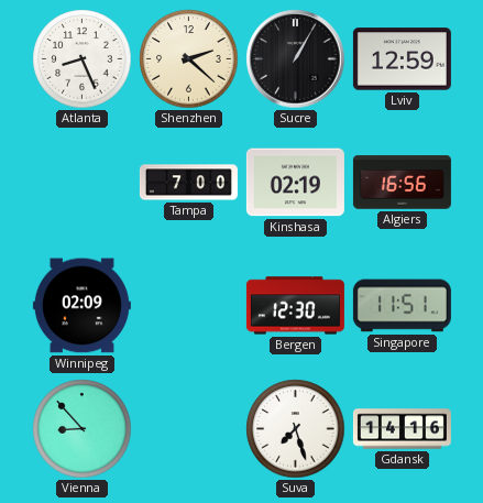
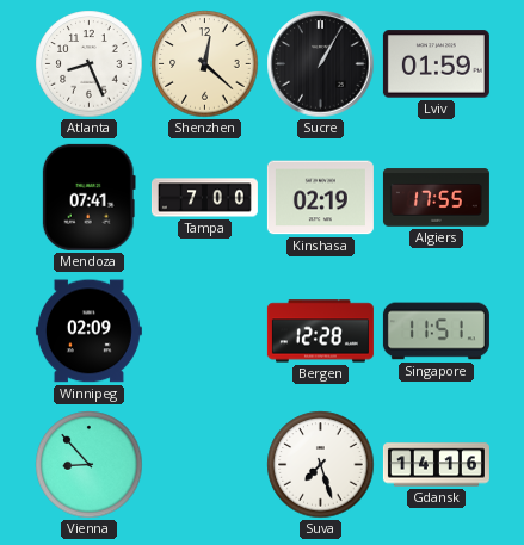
Shenzhen: 2:22 -> 12:22
Lviv: 12:59 -> 01:59
Mendoza: none -> 07:41
Algiers: 16:56 -> 17:55
Bergen: 12:30 -> 12:28
